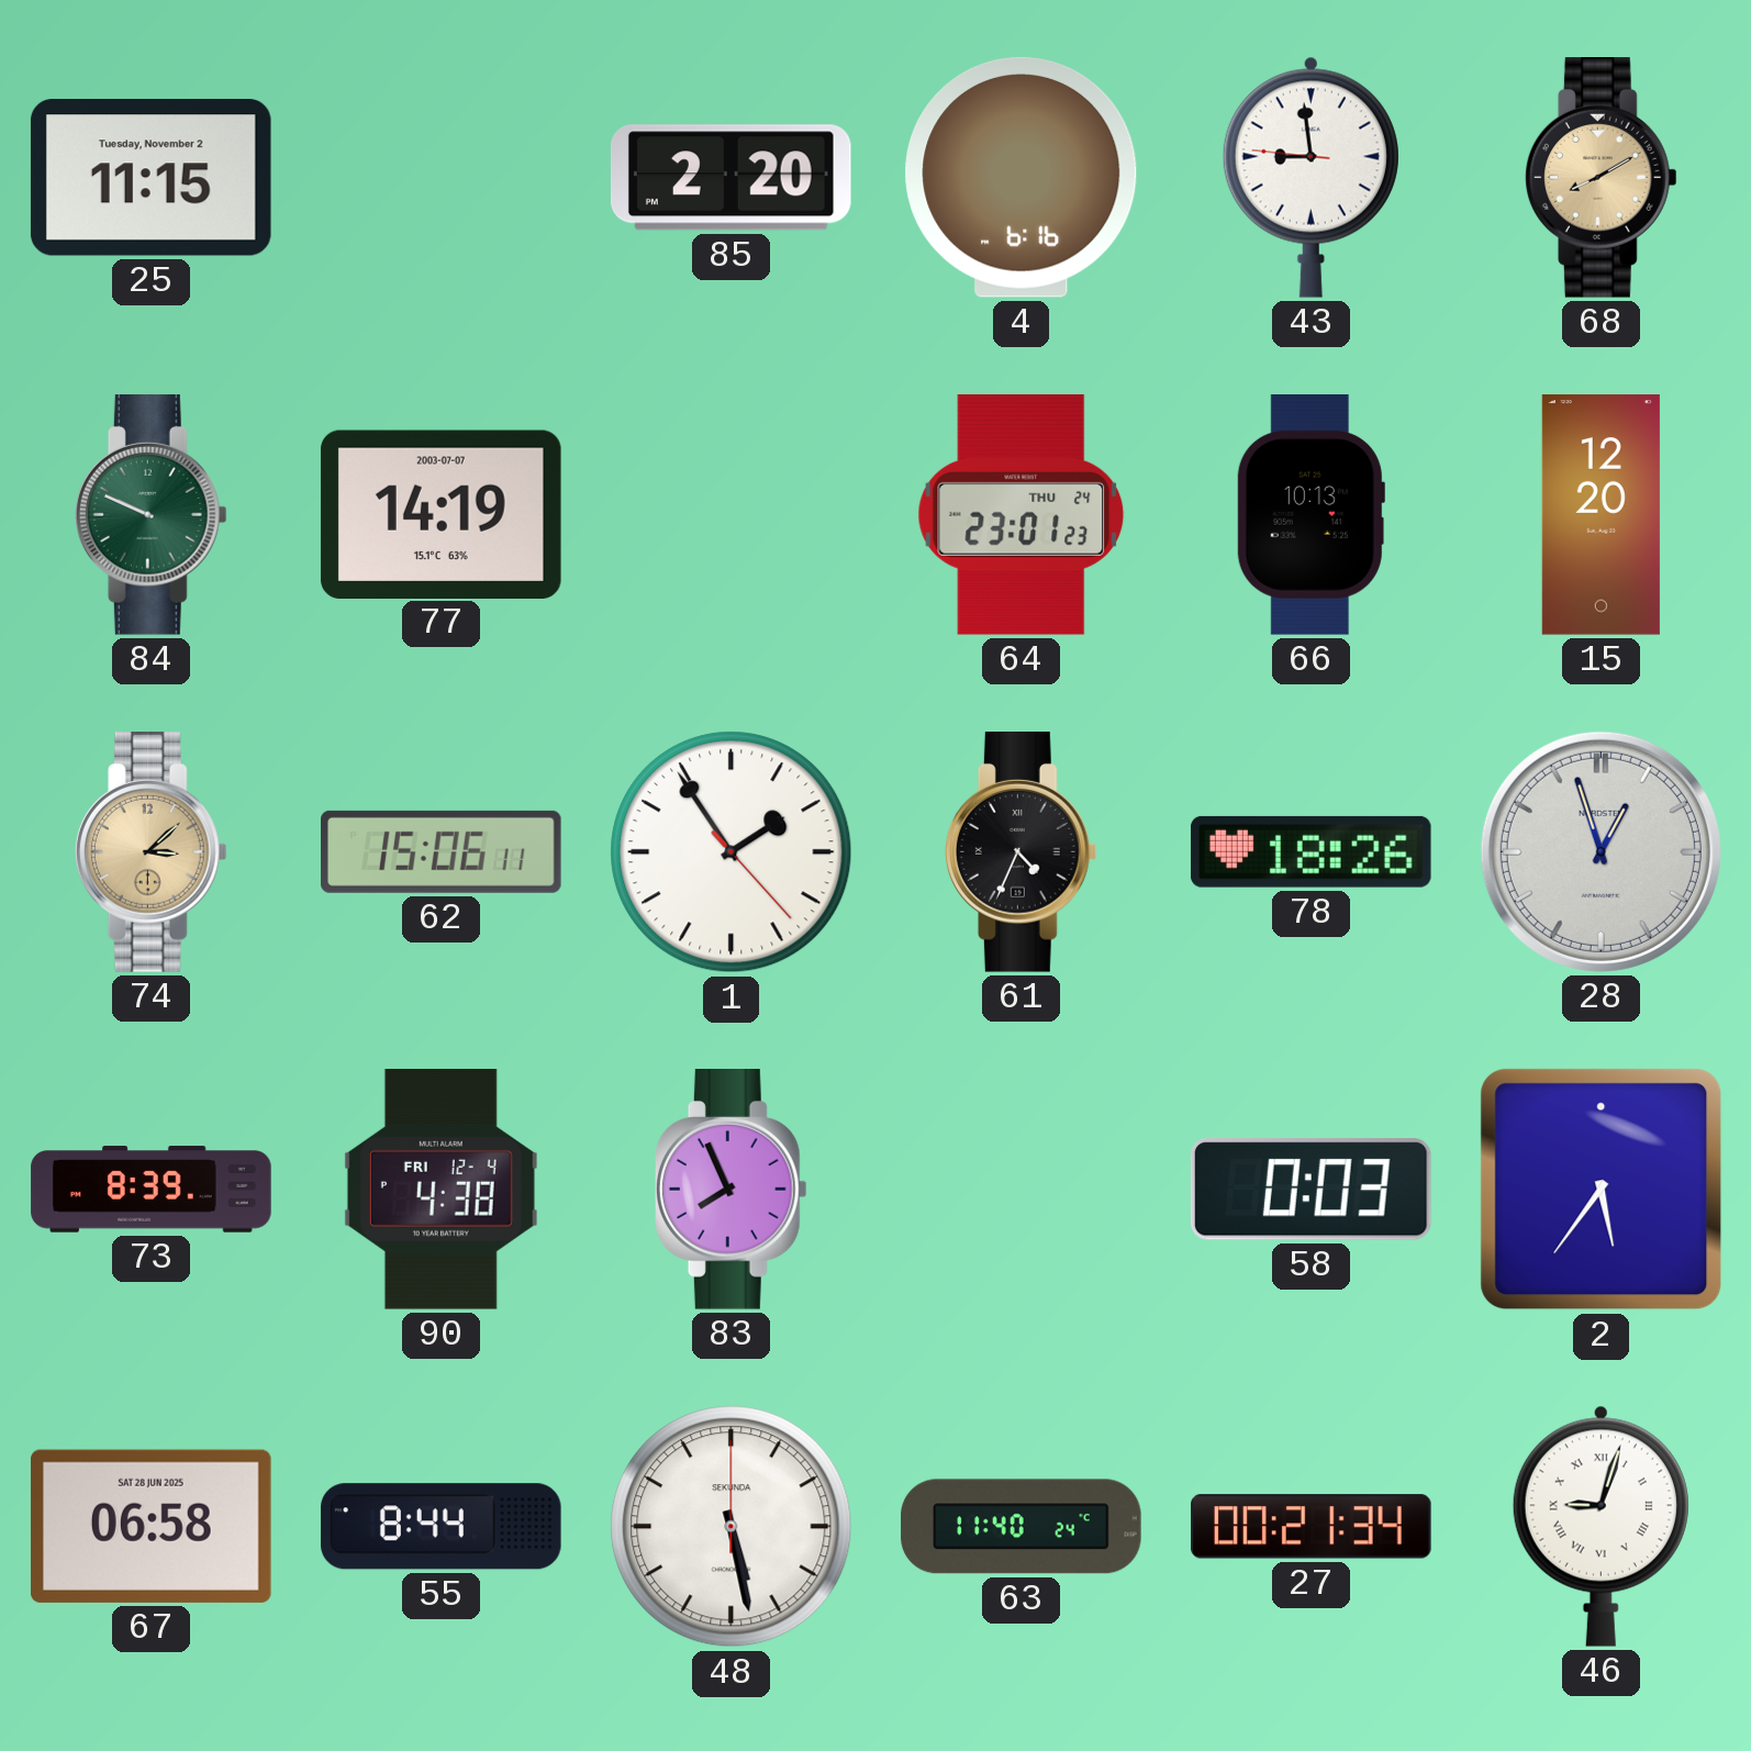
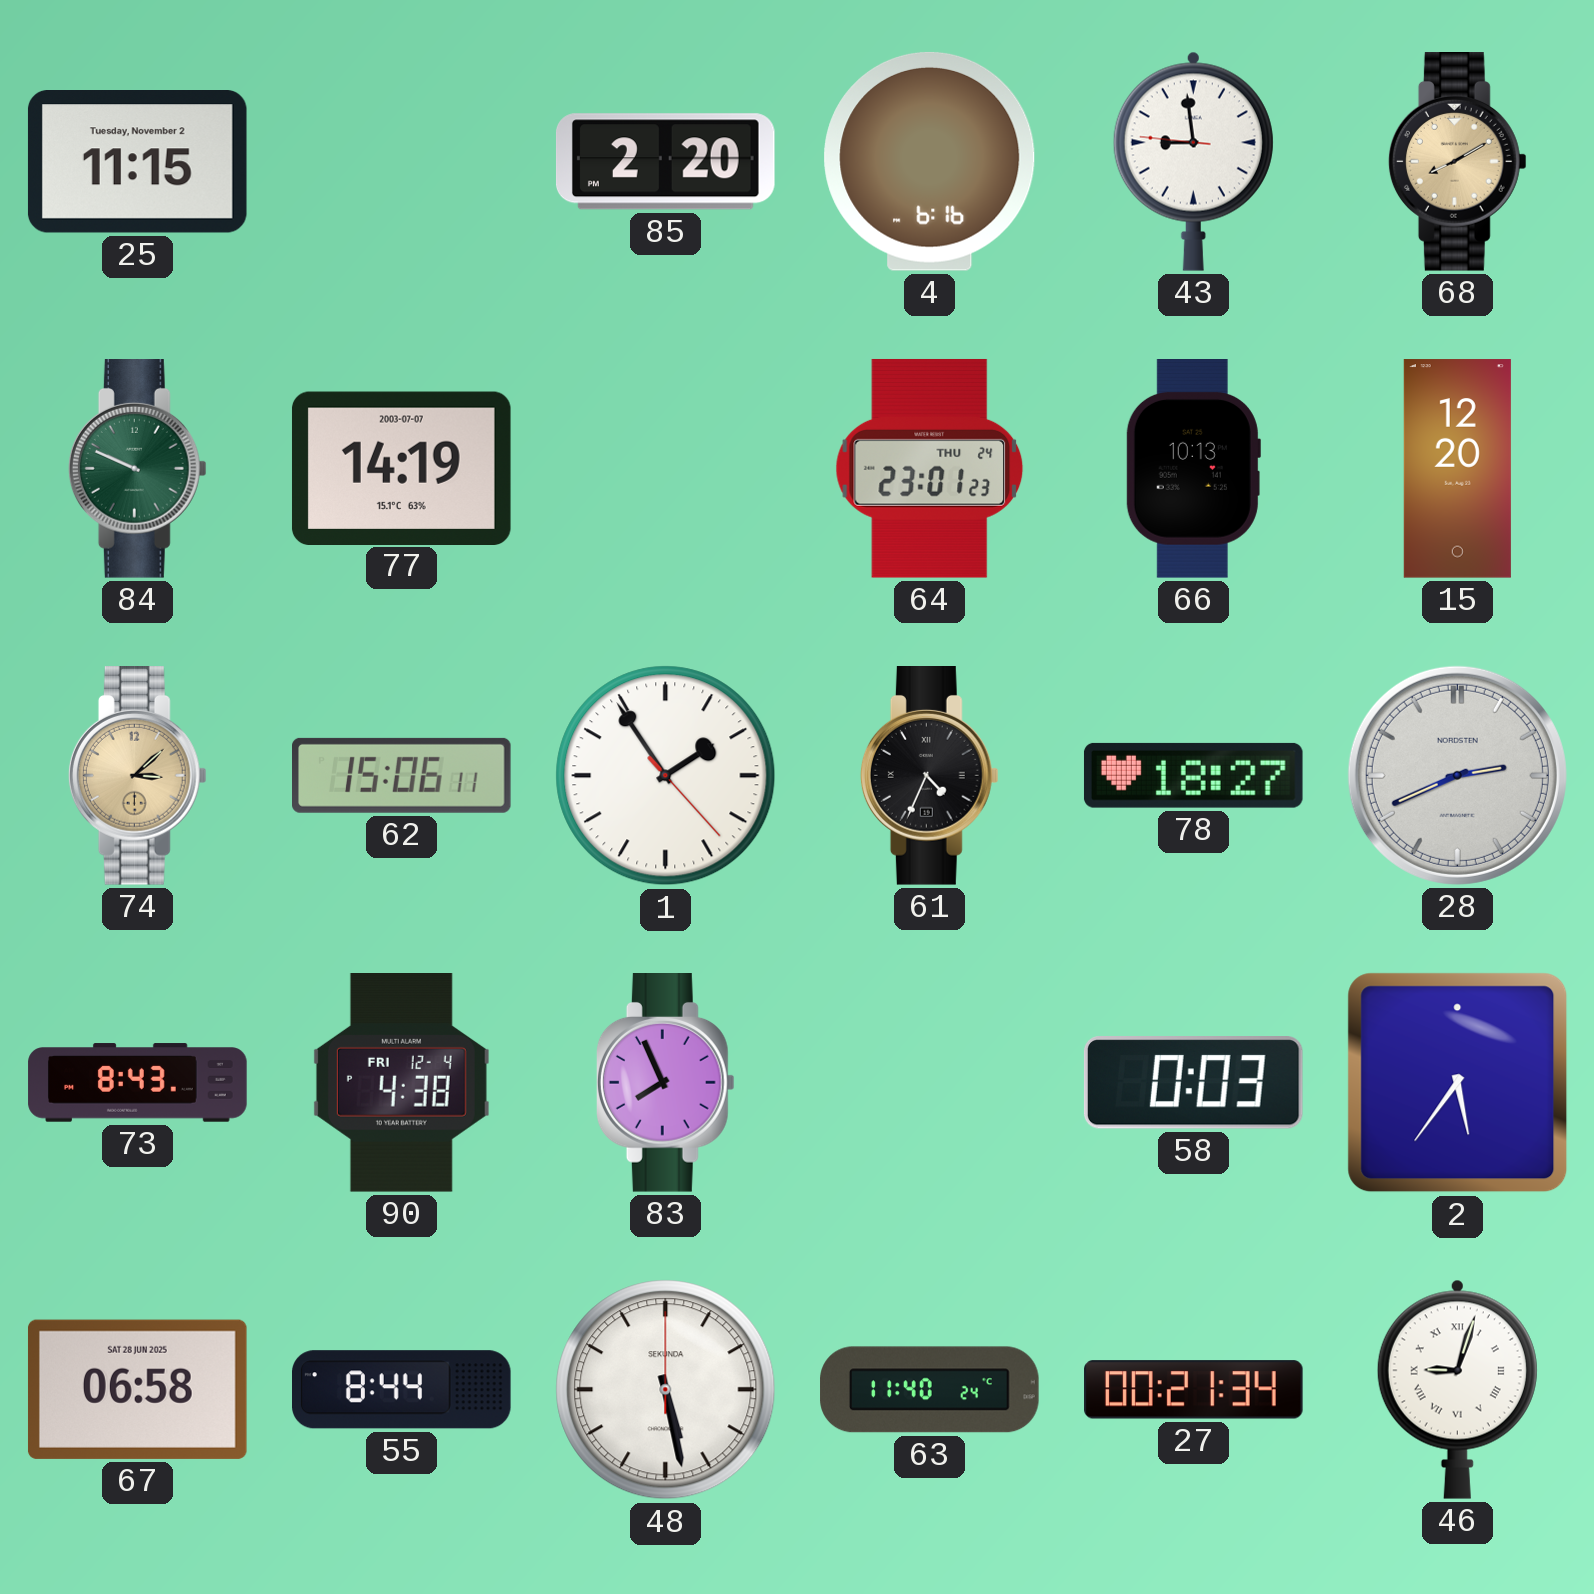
78: 18:26 -> 18:27
28: 12:57 -> 2:41
73: 8:39 -> 8:43
